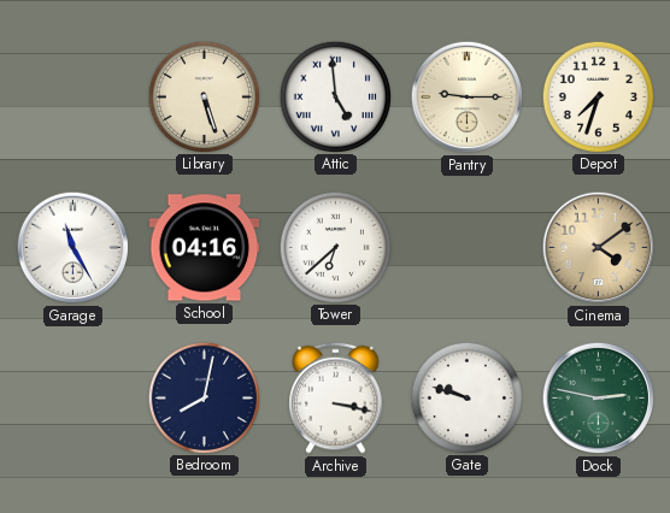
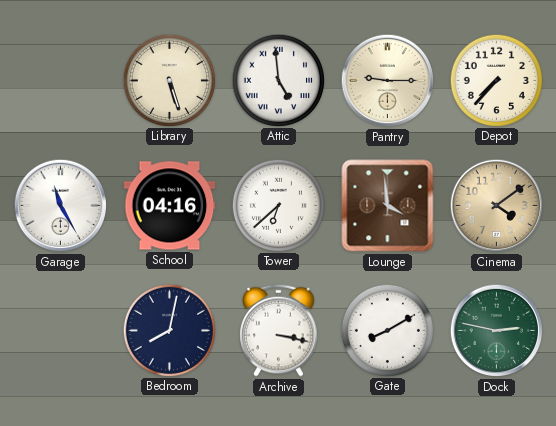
Depot: 7:33 -> 7:37
Lounge: none -> 3:59
Gate: 9:48 -> 8:10
